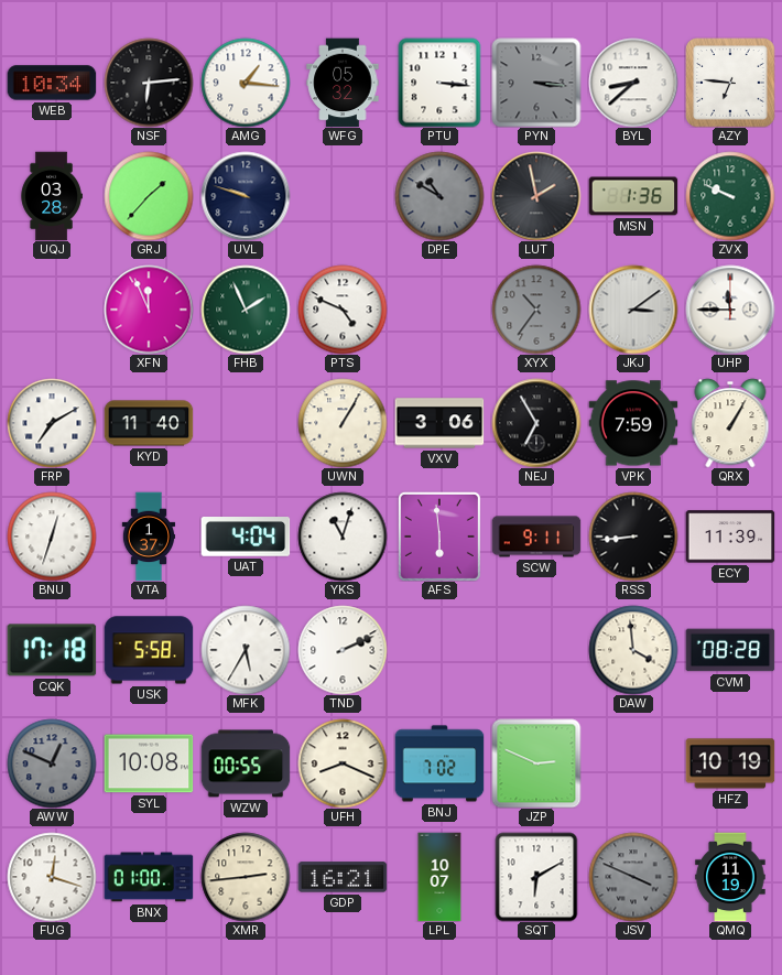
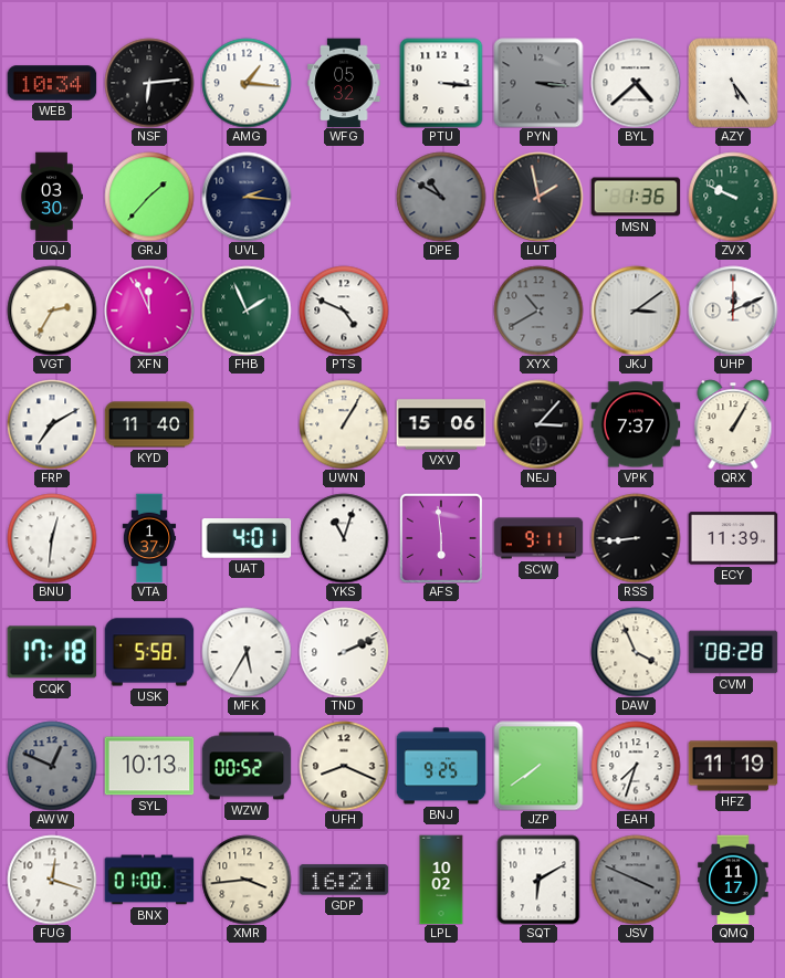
BYL: 8:38 -> 4:38
AZY: 6:46 -> 5:24
UQJ: 03:28 -> 03:30
UVL: 9:48 -> 2:16
VGT: none -> 2:35
XYX: 10:36 -> 10:40
UHP: 11:45 -> 12:11
VXV: 3:06 -> 15:06
NEJ: 6:55 -> 3:07
VPK: 7:59 -> 7:37
BNU: 12:33 -> 12:31
UAT: 4:04 -> 4:01
DAW: 3:59 -> 3:56
SYL: 10:08 -> 10:13
WZW: 00:55 -> 00:52
BNJ: 7:02 -> 9:25
JZP: 2:49 -> 7:39
EAH: none -> 7:33
HFZ: 10:19 -> 11:19
XMR: 2:44 -> 3:44
LPL: 10:07 -> 10:02
QMQ: 11:19 -> 11:17
